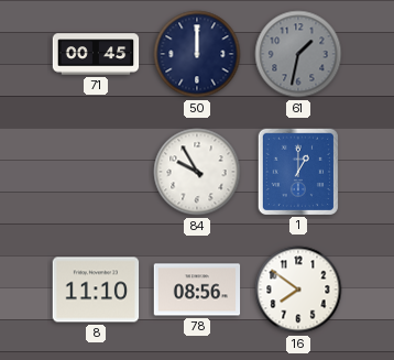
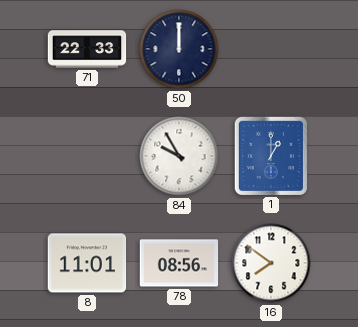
71: 00:45 -> 22:33
61: 1:32 -> none
8: 11:10 -> 11:01
